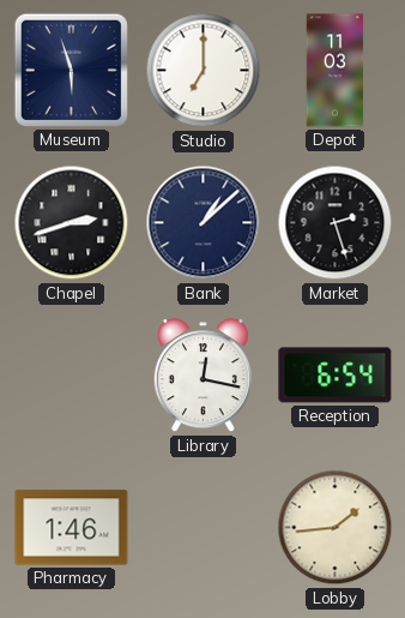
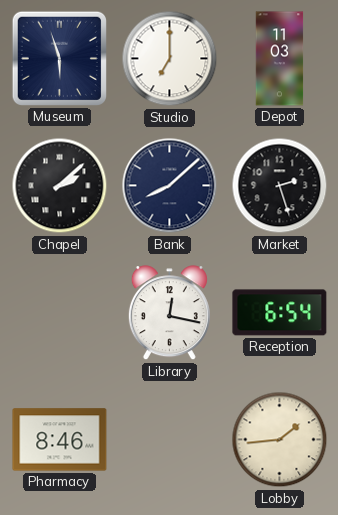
Chapel: 2:42 -> 2:08
Bank: 1:08 -> 8:08
Pharmacy: 1:46 -> 8:46
